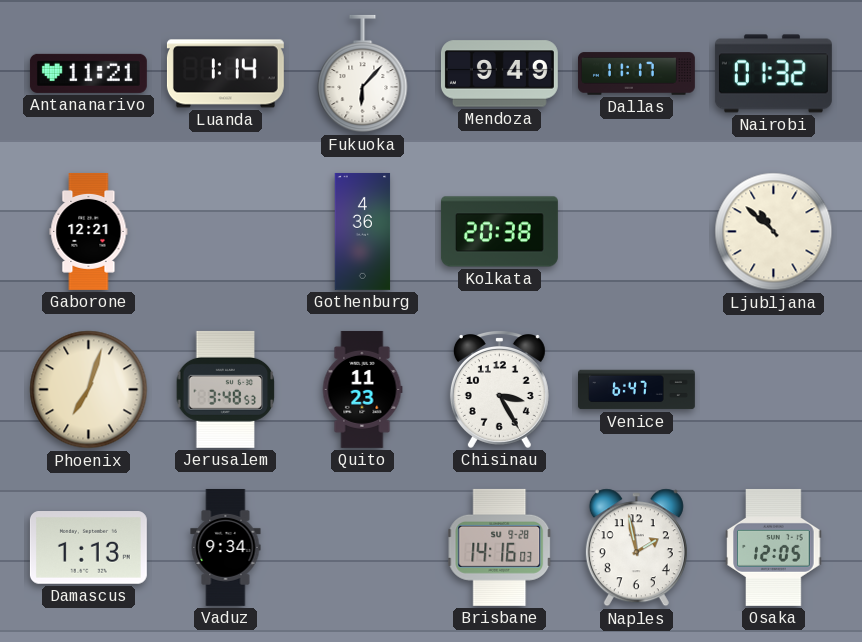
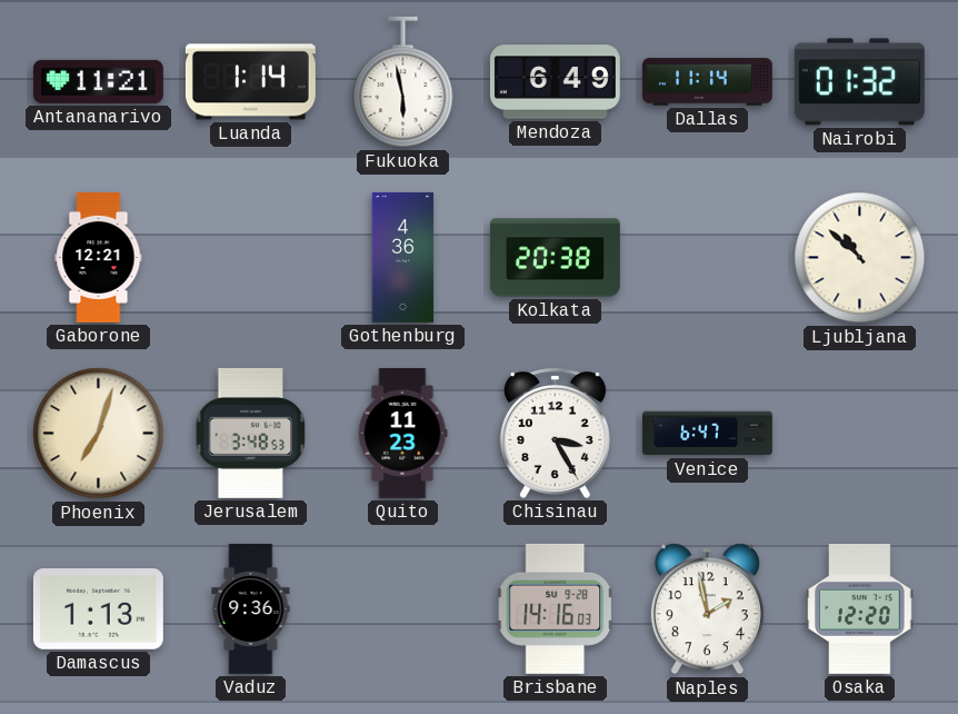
Fukuoka: 6:07 -> 5:58
Mendoza: 9:49 -> 6:49
Dallas: 11:17 -> 11:14
Vaduz: 9:34 -> 9:36
Osaka: 12:05 -> 12:20
